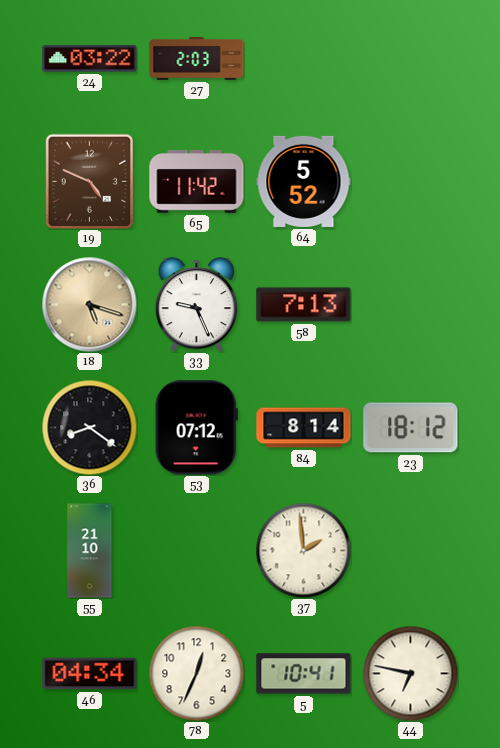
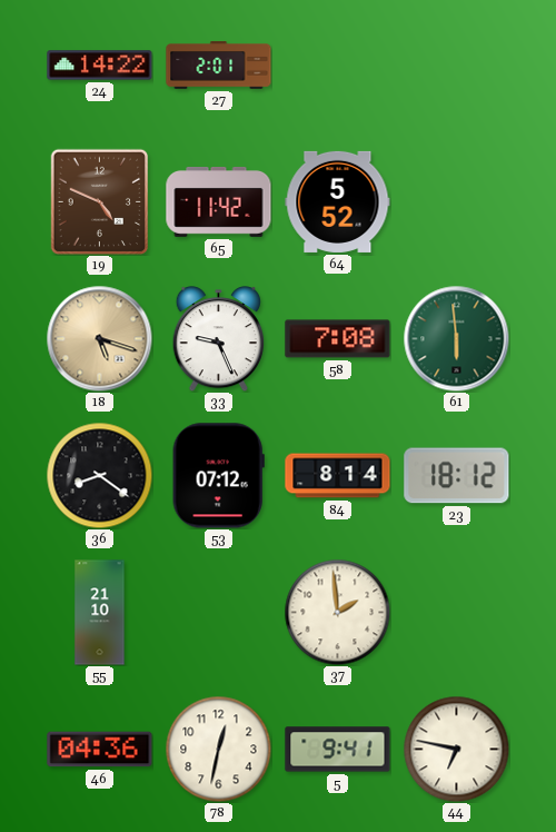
24: 03:22 -> 14:22
27: 2:03 -> 2:01
58: 7:13 -> 7:08
61: none -> 5:59
46: 04:34 -> 04:36
78: 12:34 -> 12:32
5: 10:41 -> 9:41
